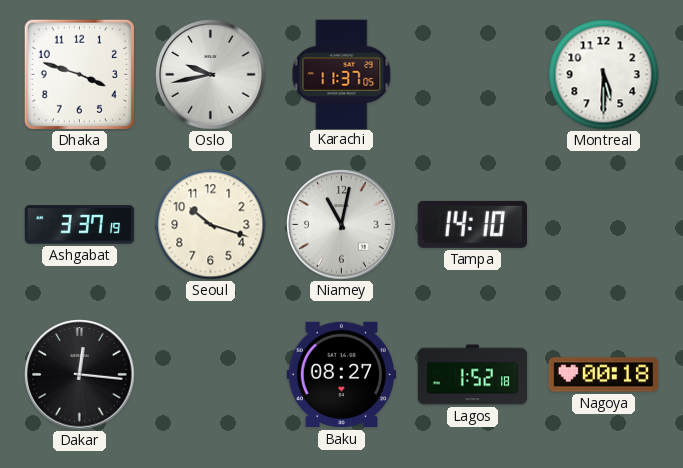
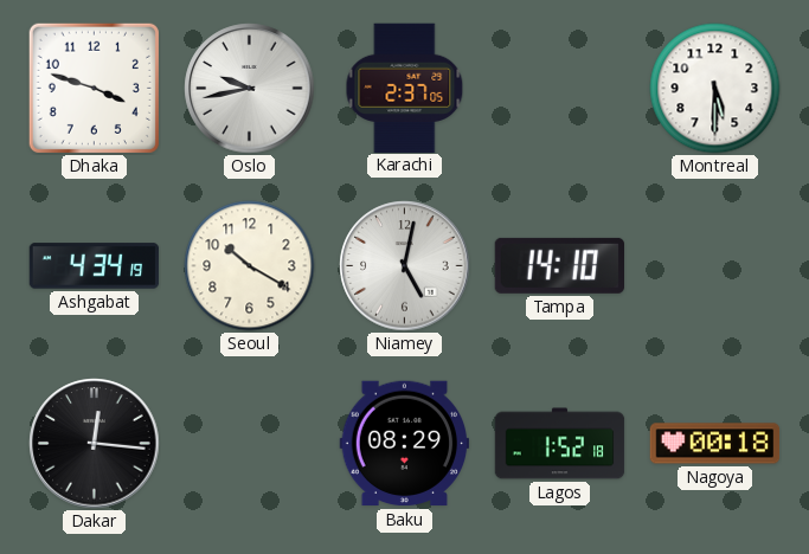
Karachi: 11:37 -> 2:37
Ashgabat: 3:37 -> 4:34
Seoul: 10:18 -> 10:20
Niamey: 11:02 -> 5:02
Baku: 08:27 -> 08:29
